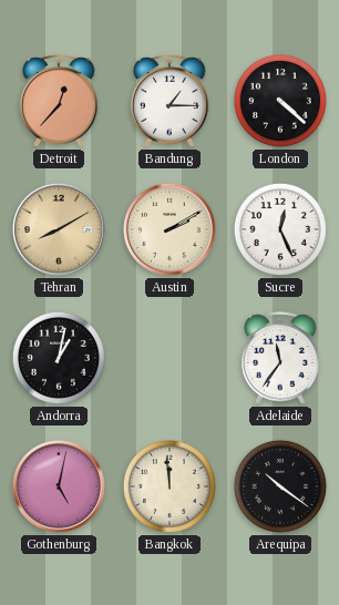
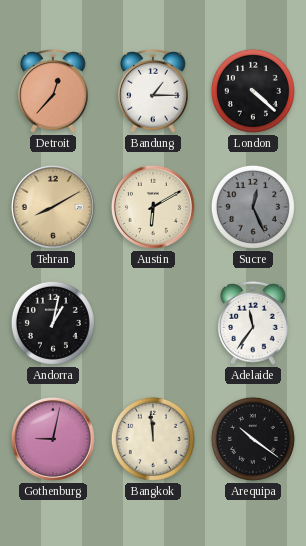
Austin: 2:10 -> 6:10
Sucre dial: white -> grey
Gothenburg: 5:02 -> 9:02
